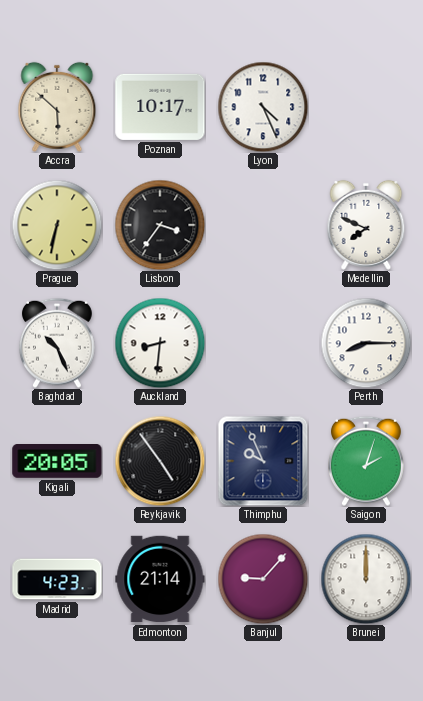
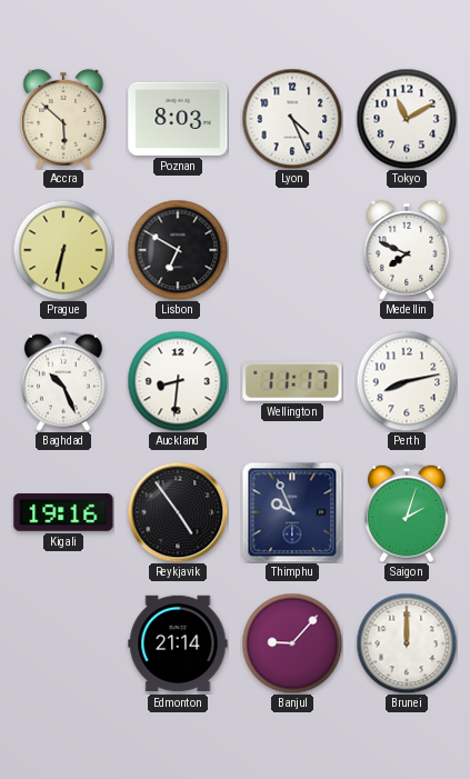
Poznan: 10:17 -> 8:03
Tokyo: none -> 11:10
Lisbon: 3:36 -> 6:50
Wellington: none -> 11:17
Perth: 8:15 -> 8:13
Kigali: 20:05 -> 19:16
Madrid: 4:23 -> none
